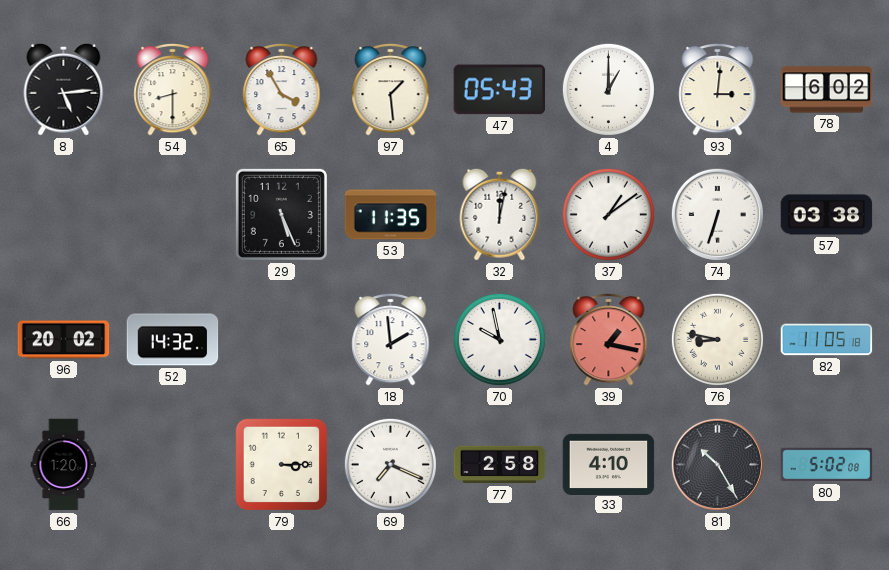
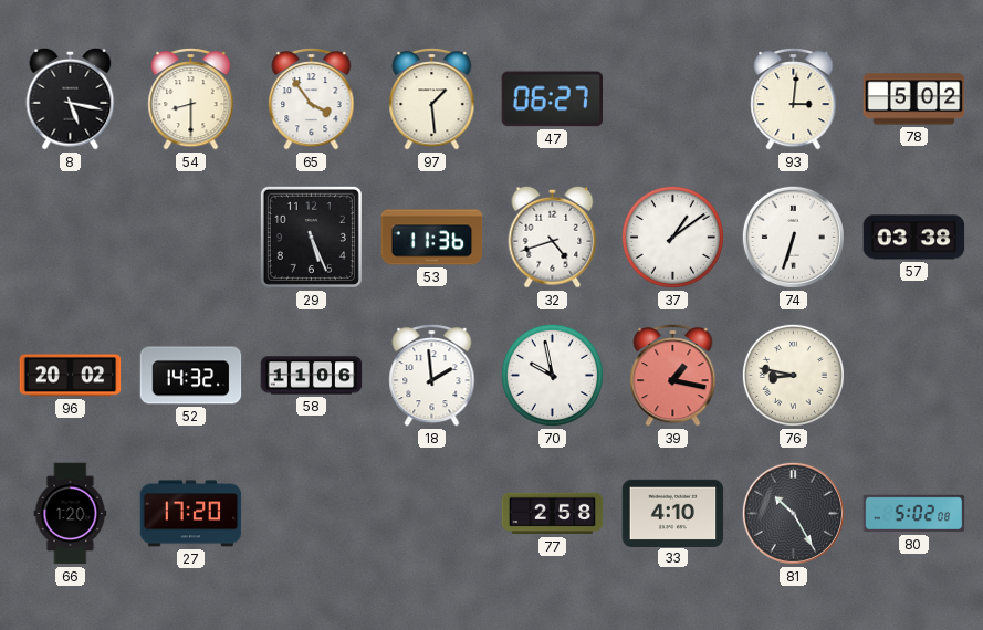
8: 5:14 -> 5:17
65: 3:55 -> 3:54
47: 05:43 -> 06:27
4: 1:00 -> none
78: 6:02 -> 5:02
53: 11:35 -> 11:36
32: 12:02 -> 4:42
58: none -> 11:06
82: 11:05 -> none
27: none -> 17:20
79: 3:15 -> none
69: 7:19 -> none
